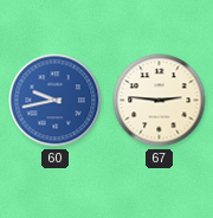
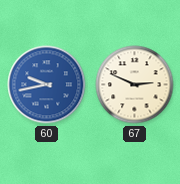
67: 2:46 -> 2:49
